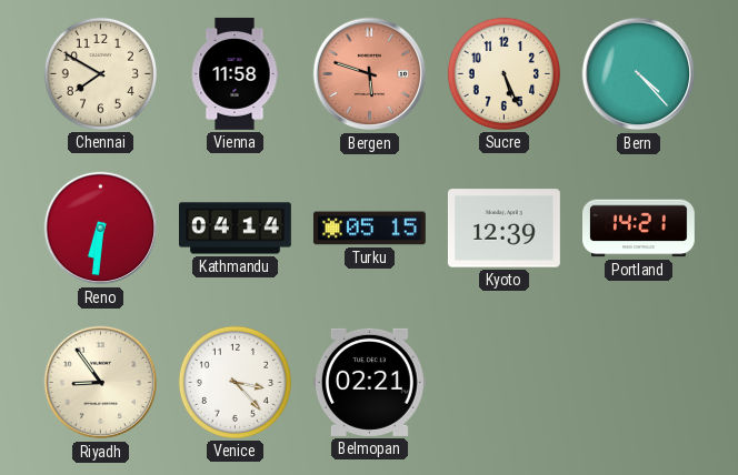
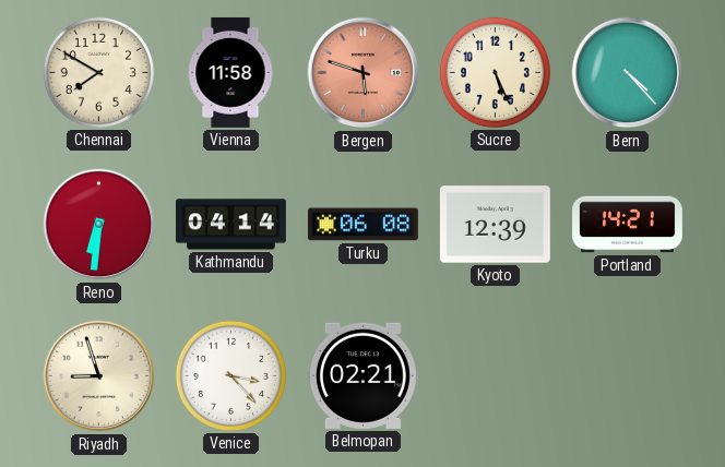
Turku: 05:15 -> 06:08
Riyadh: 8:54 -> 8:57
